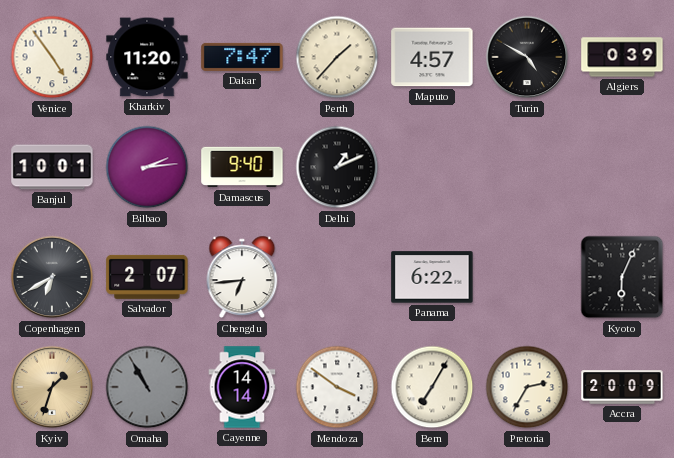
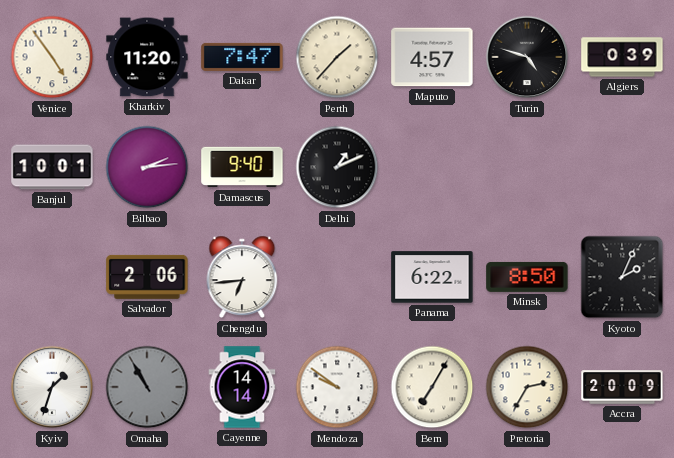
Turin: 4:50 -> 4:48
Copenhagen: 6:40 -> none
Salvador: 2:07 -> 2:06
Minsk: none -> 8:50
Kyoto: 6:04 -> 2:04
Kyiv dial: champagne -> white
Mendoza: 3:51 -> 9:51
